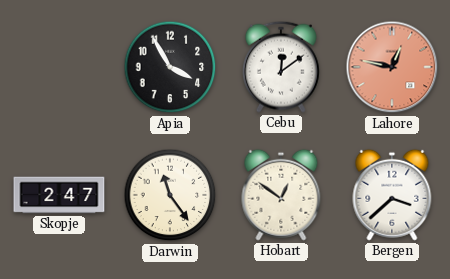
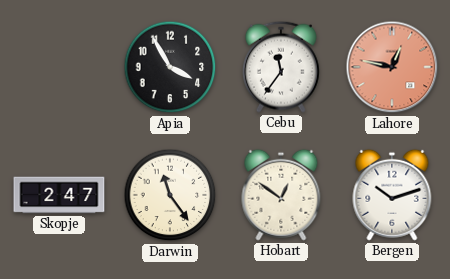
Cebu: 12:09 -> 11:36
Bergen: 3:38 -> 10:12
